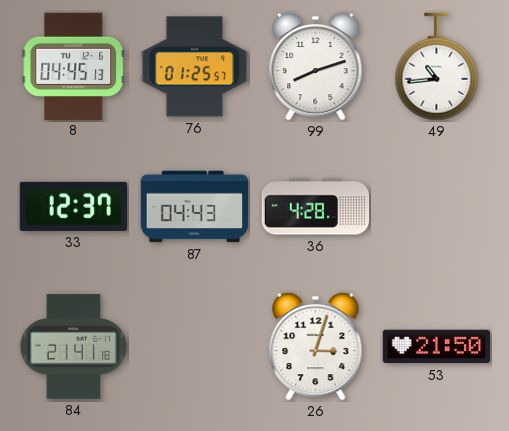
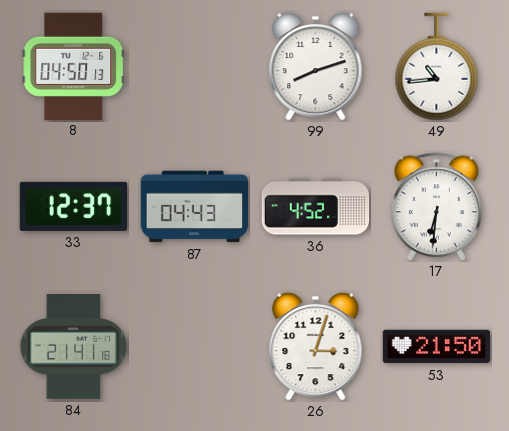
8: 04:45 -> 04:50
76: 01:25 -> none
36: 4:28 -> 4:52
17: none -> 6:31
